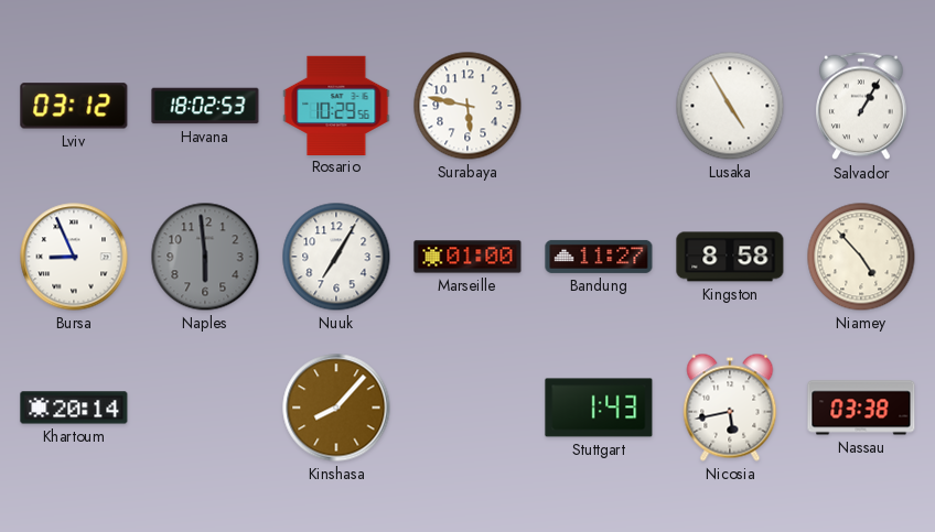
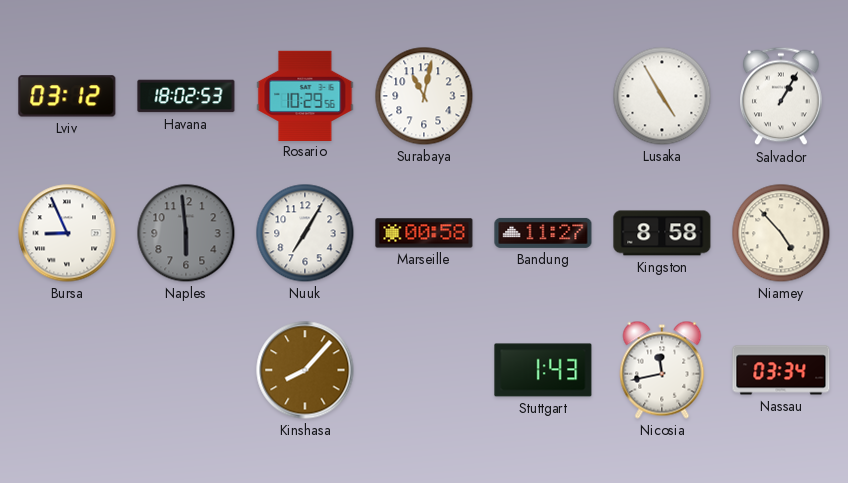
Surabaya: 5:47 -> 11:02
Marseille: 01:00 -> 00:58
Khartoum: 20:14 -> none
Nicosia: 5:43 -> 11:43
Nassau: 03:38 -> 03:34
